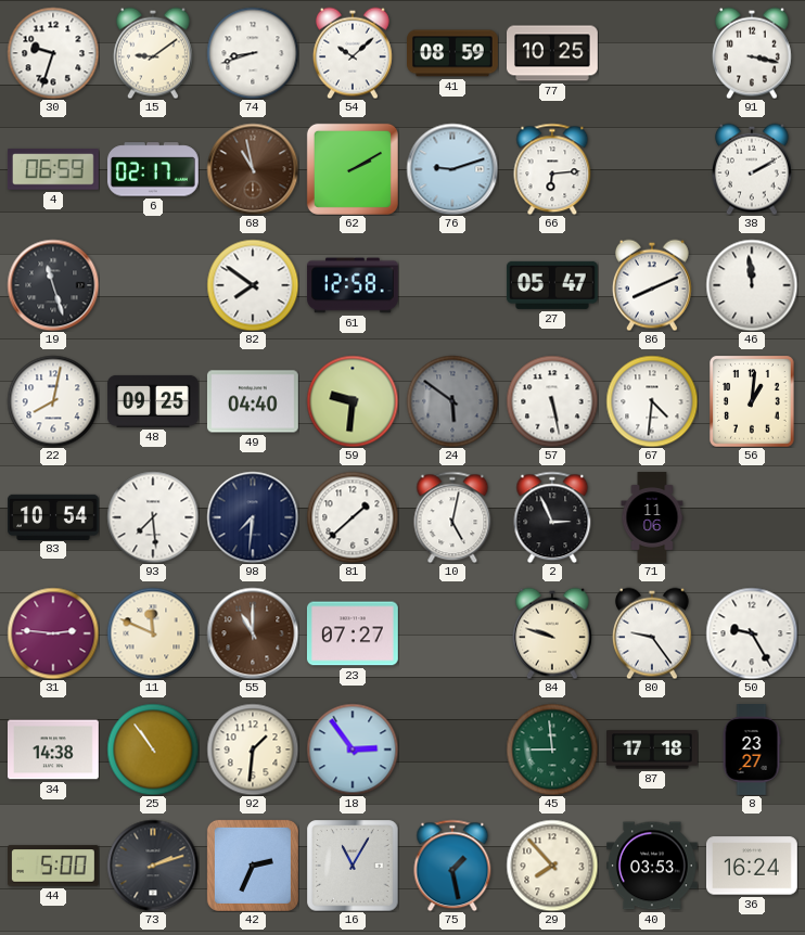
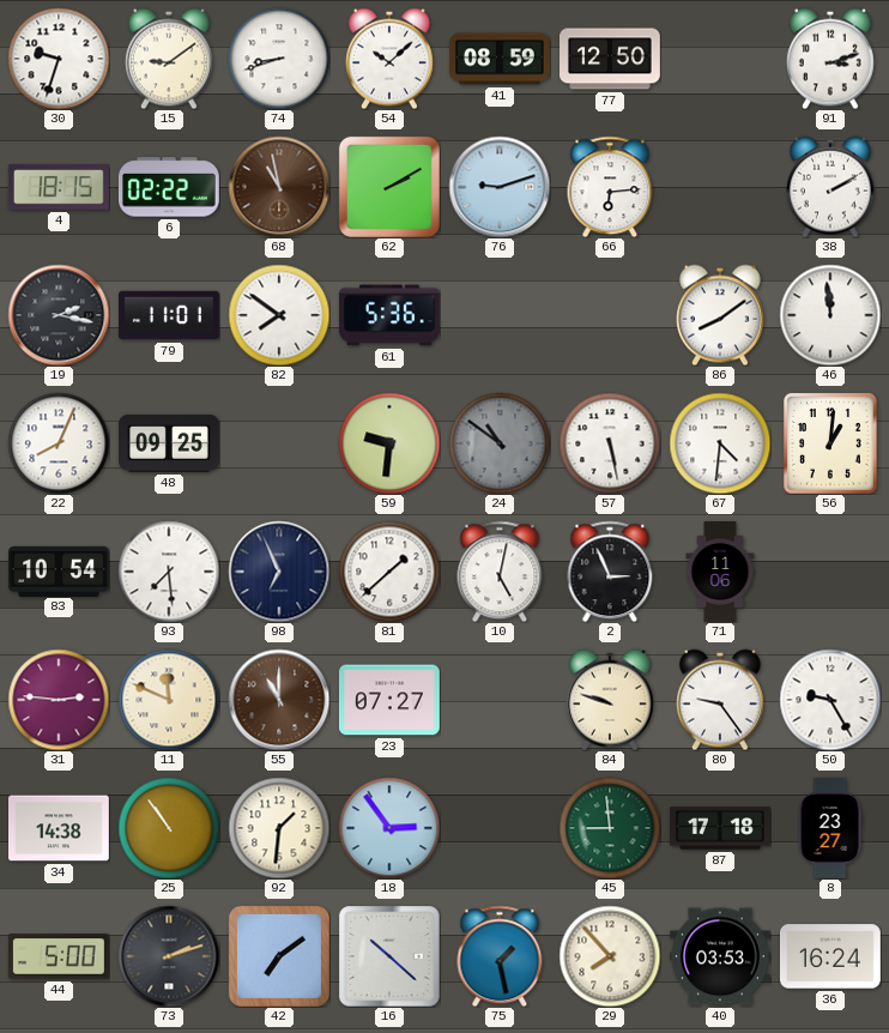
77: 10:25 -> 12:50
91: 3:17 -> 3:12
4: 06:59 -> 18:15
6: 02:17 -> 02:22
19: 11:27 -> 2:17
79: none -> 11:01
61: 12:58 -> 5:36
27: 05:47 -> none
86: 8:11 -> 8:09
22: 8:02 -> 8:04
49: 04:40 -> none
24: 5:51 -> 10:51
98: 7:31 -> 6:56
42: 2:34 -> 7:09
16: 11:05 -> 10:22
